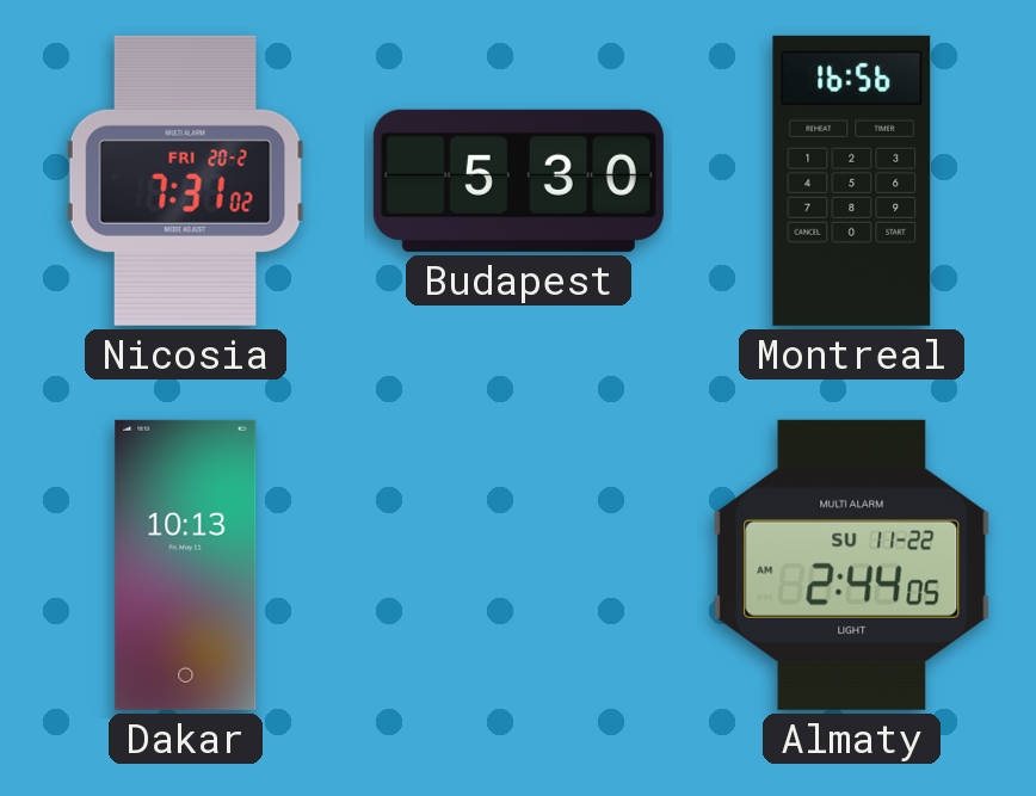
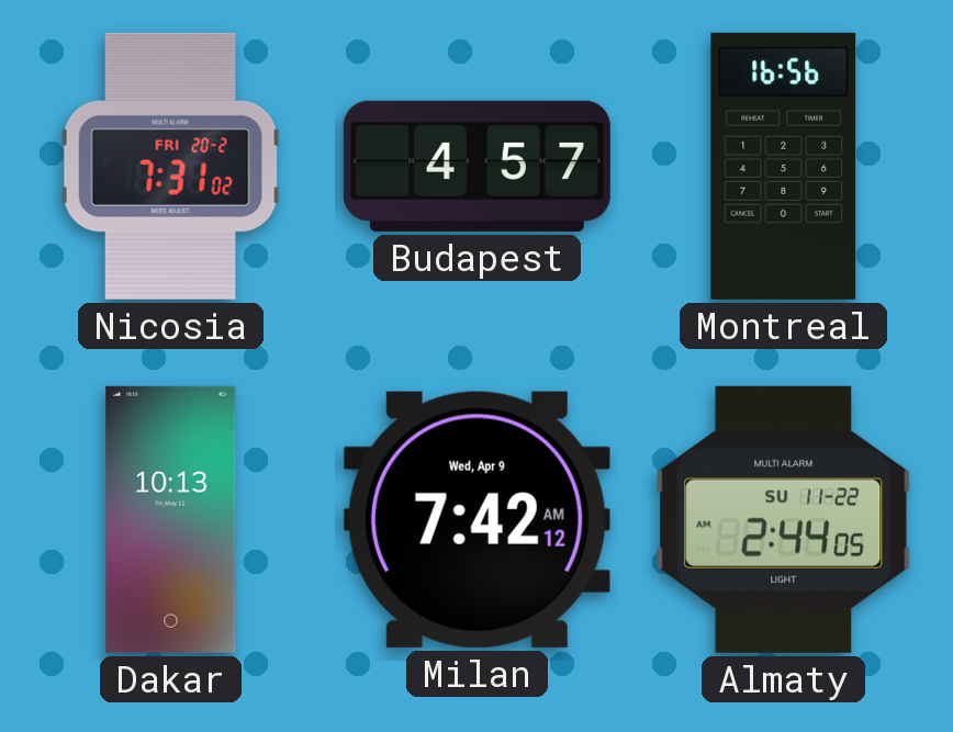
Budapest: 5:30 -> 4:57
Milan: none -> 7:42
